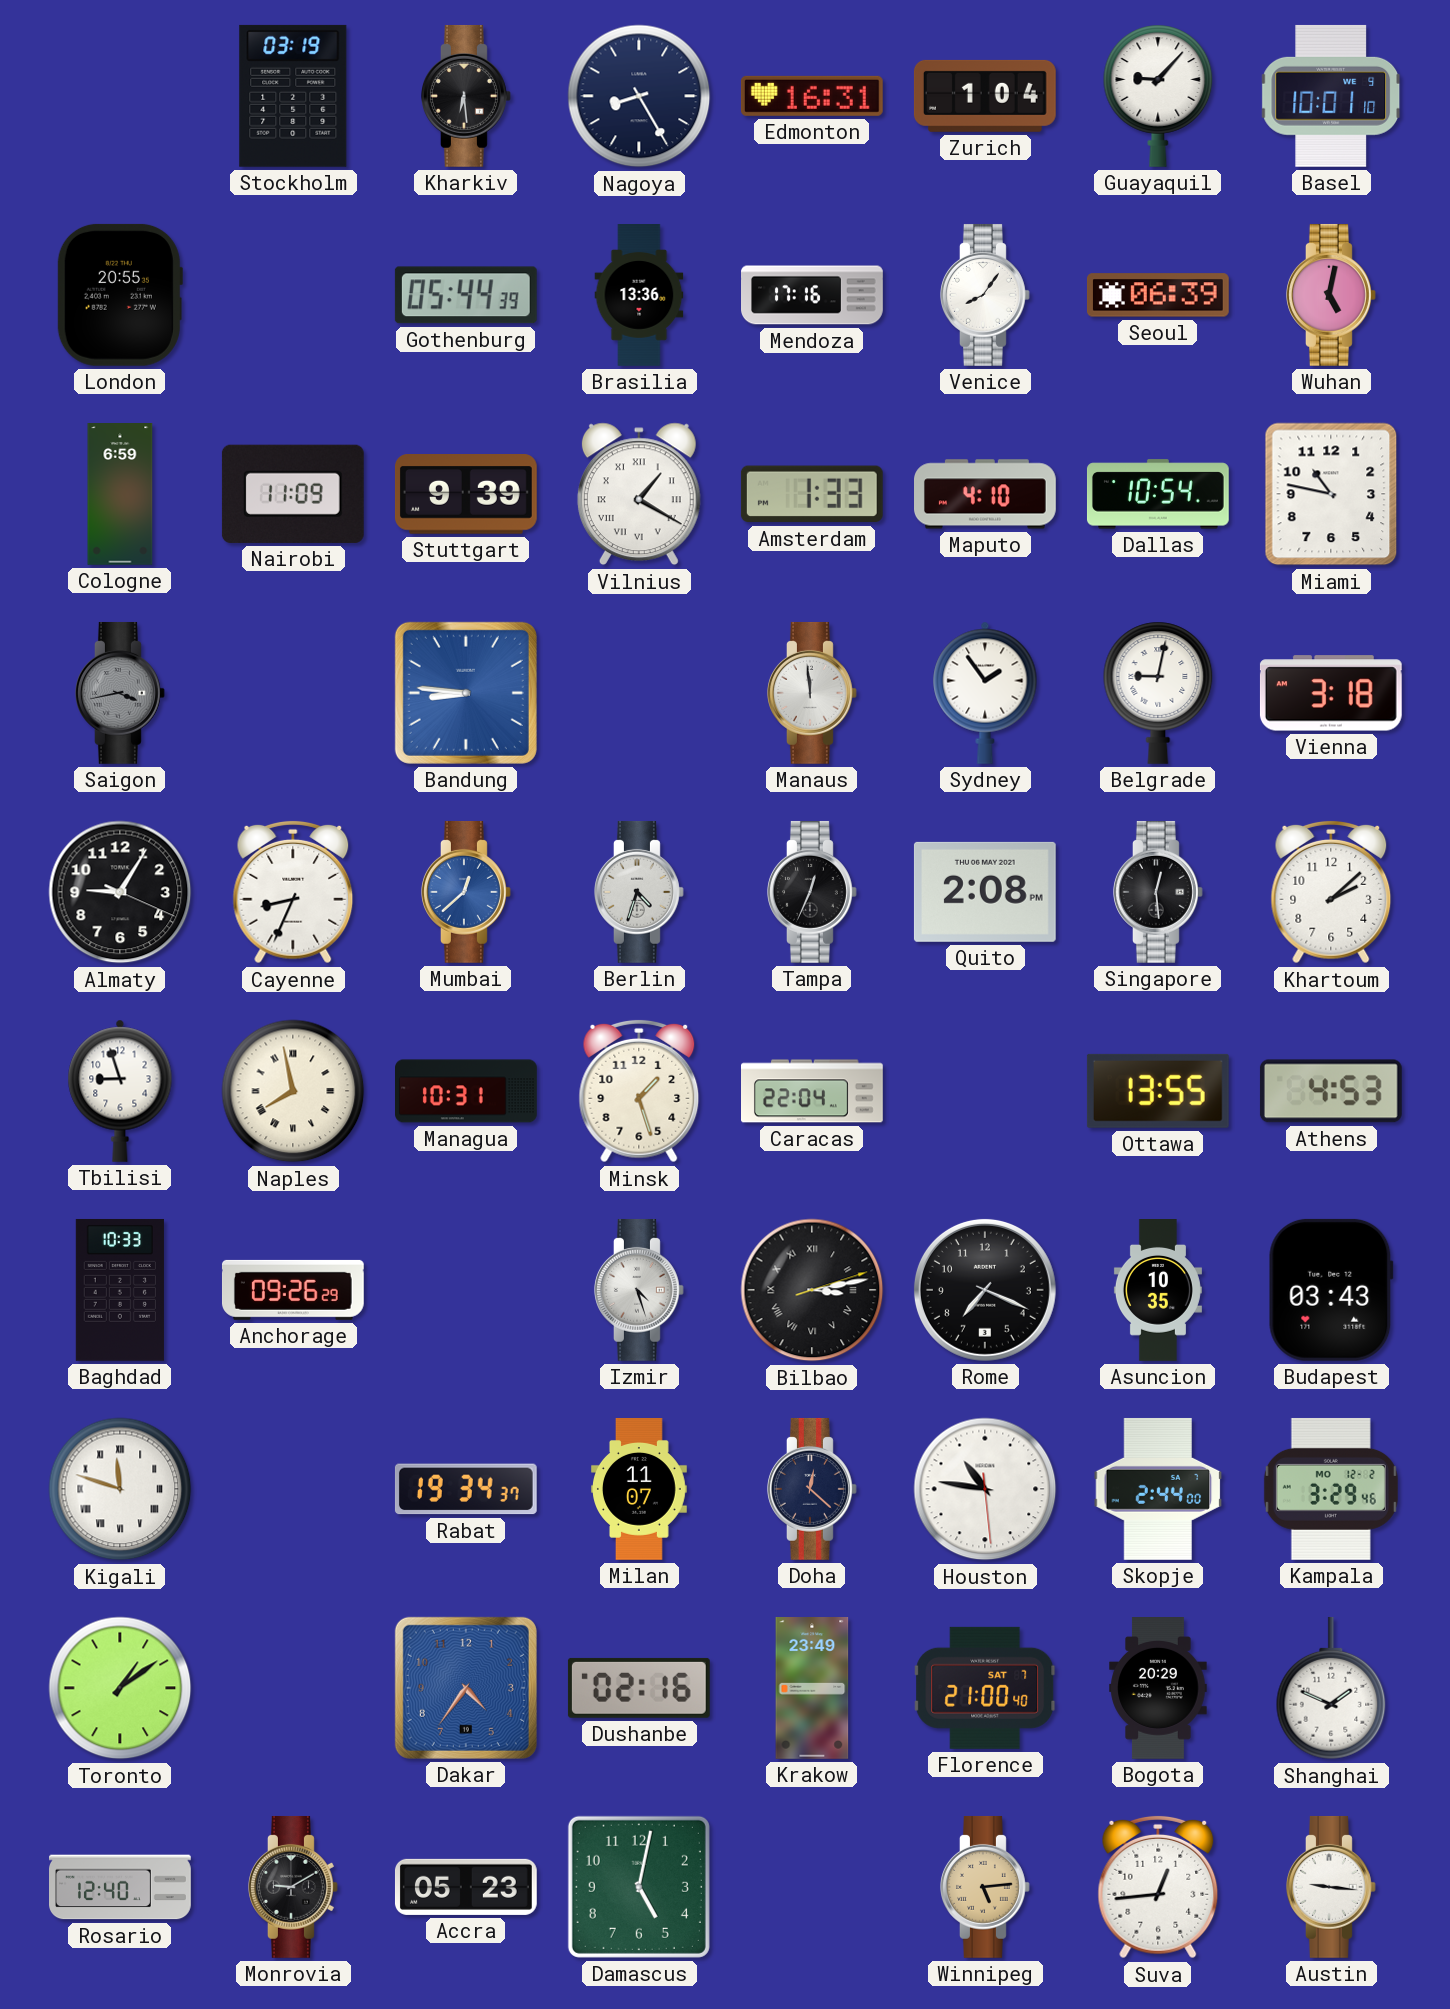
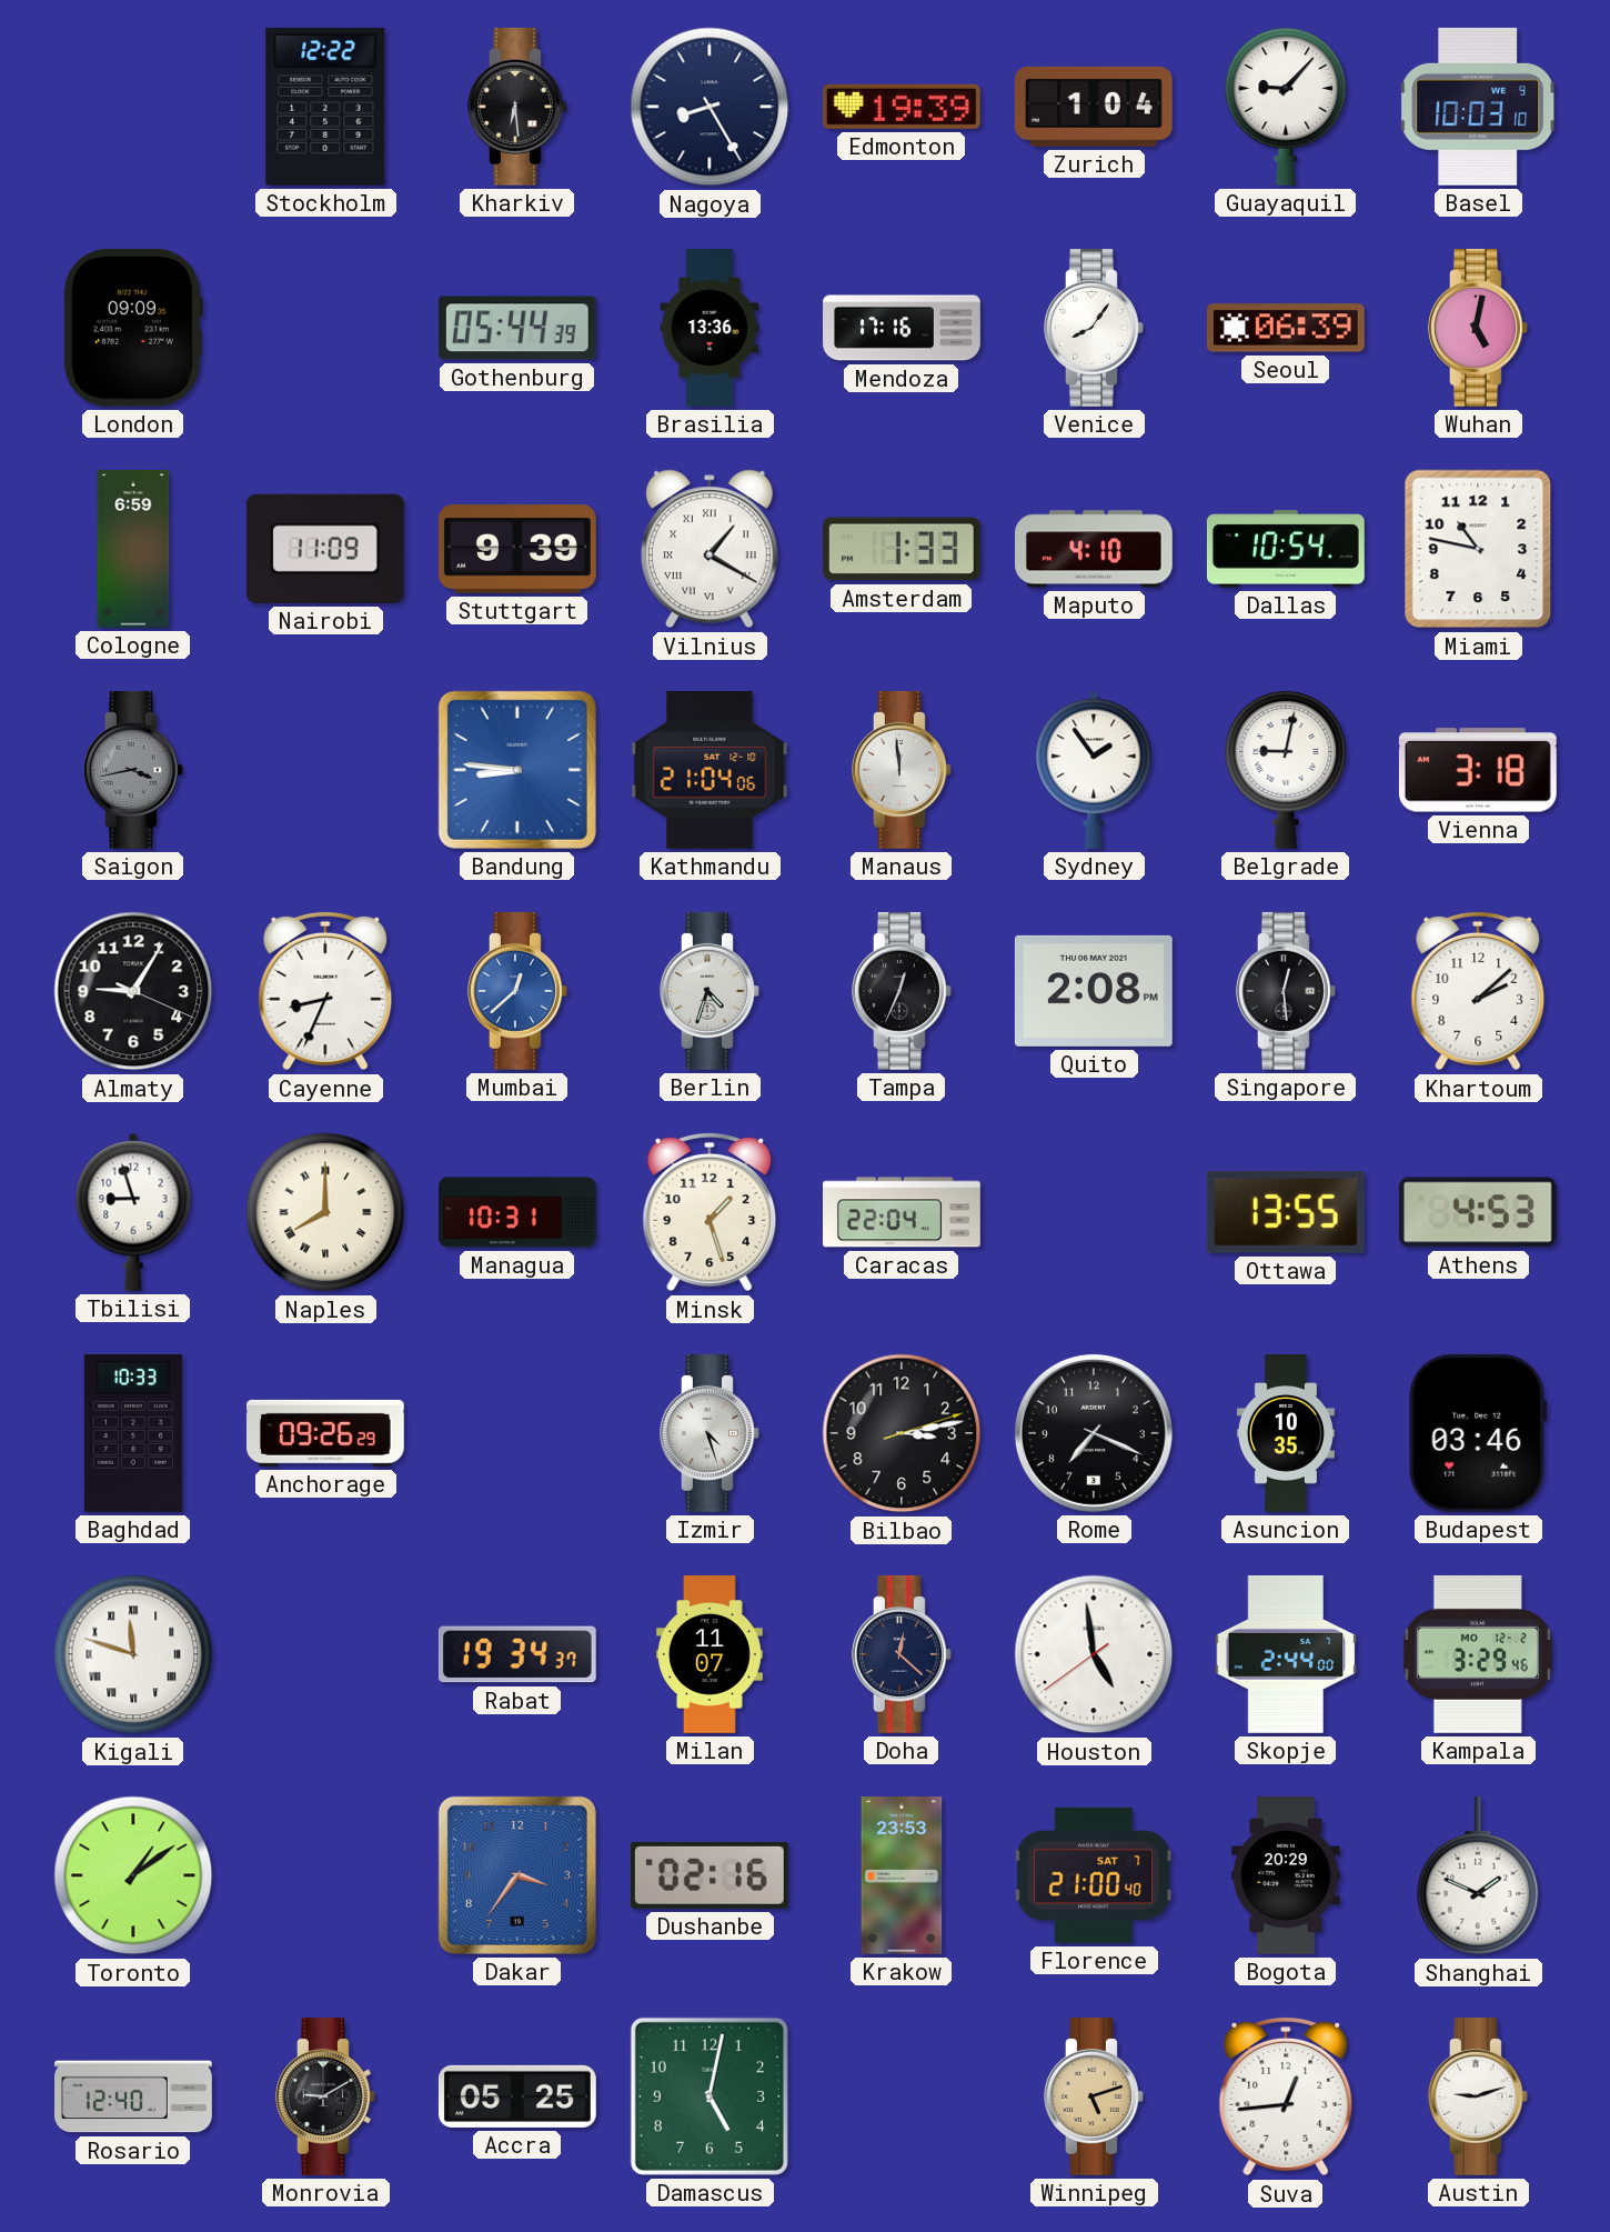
Stockholm: 03:19 -> 12:22
Edmonton: 16:31 -> 19:39
Basel: 10:01 -> 10:03
London: 20:55 -> 09:09
Kathmandu: none -> 21:04
Naples: 7:58 -> 8:00
Bilbao numerals: Roman -> Arabic
Budapest: 03:43 -> 03:46
Houston: 10:46 -> 4:58
Dakar: 4:36 -> 3:36
Krakow: 23:49 -> 23:53
Accra: 05:23 -> 05:25
Winnipeg: 5:14 -> 5:12
Austin: 9:16 -> 9:12
